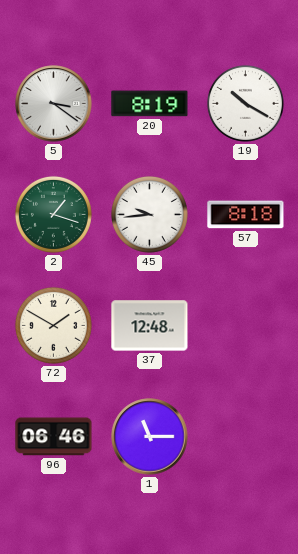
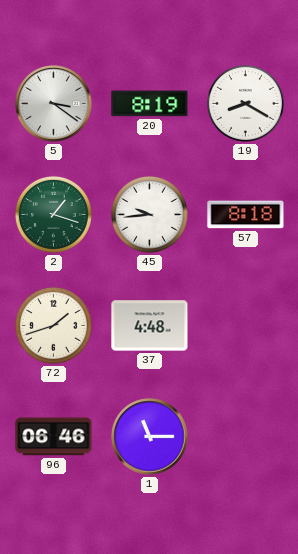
19: 10:20 -> 8:20
72: 1:50 -> 1:42
37: 12:48 -> 4:48
